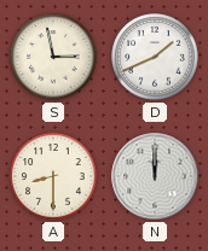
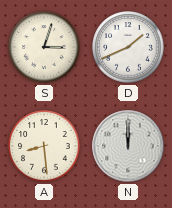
S: 2:58 -> 3:03
A: 8:30 -> 8:29
